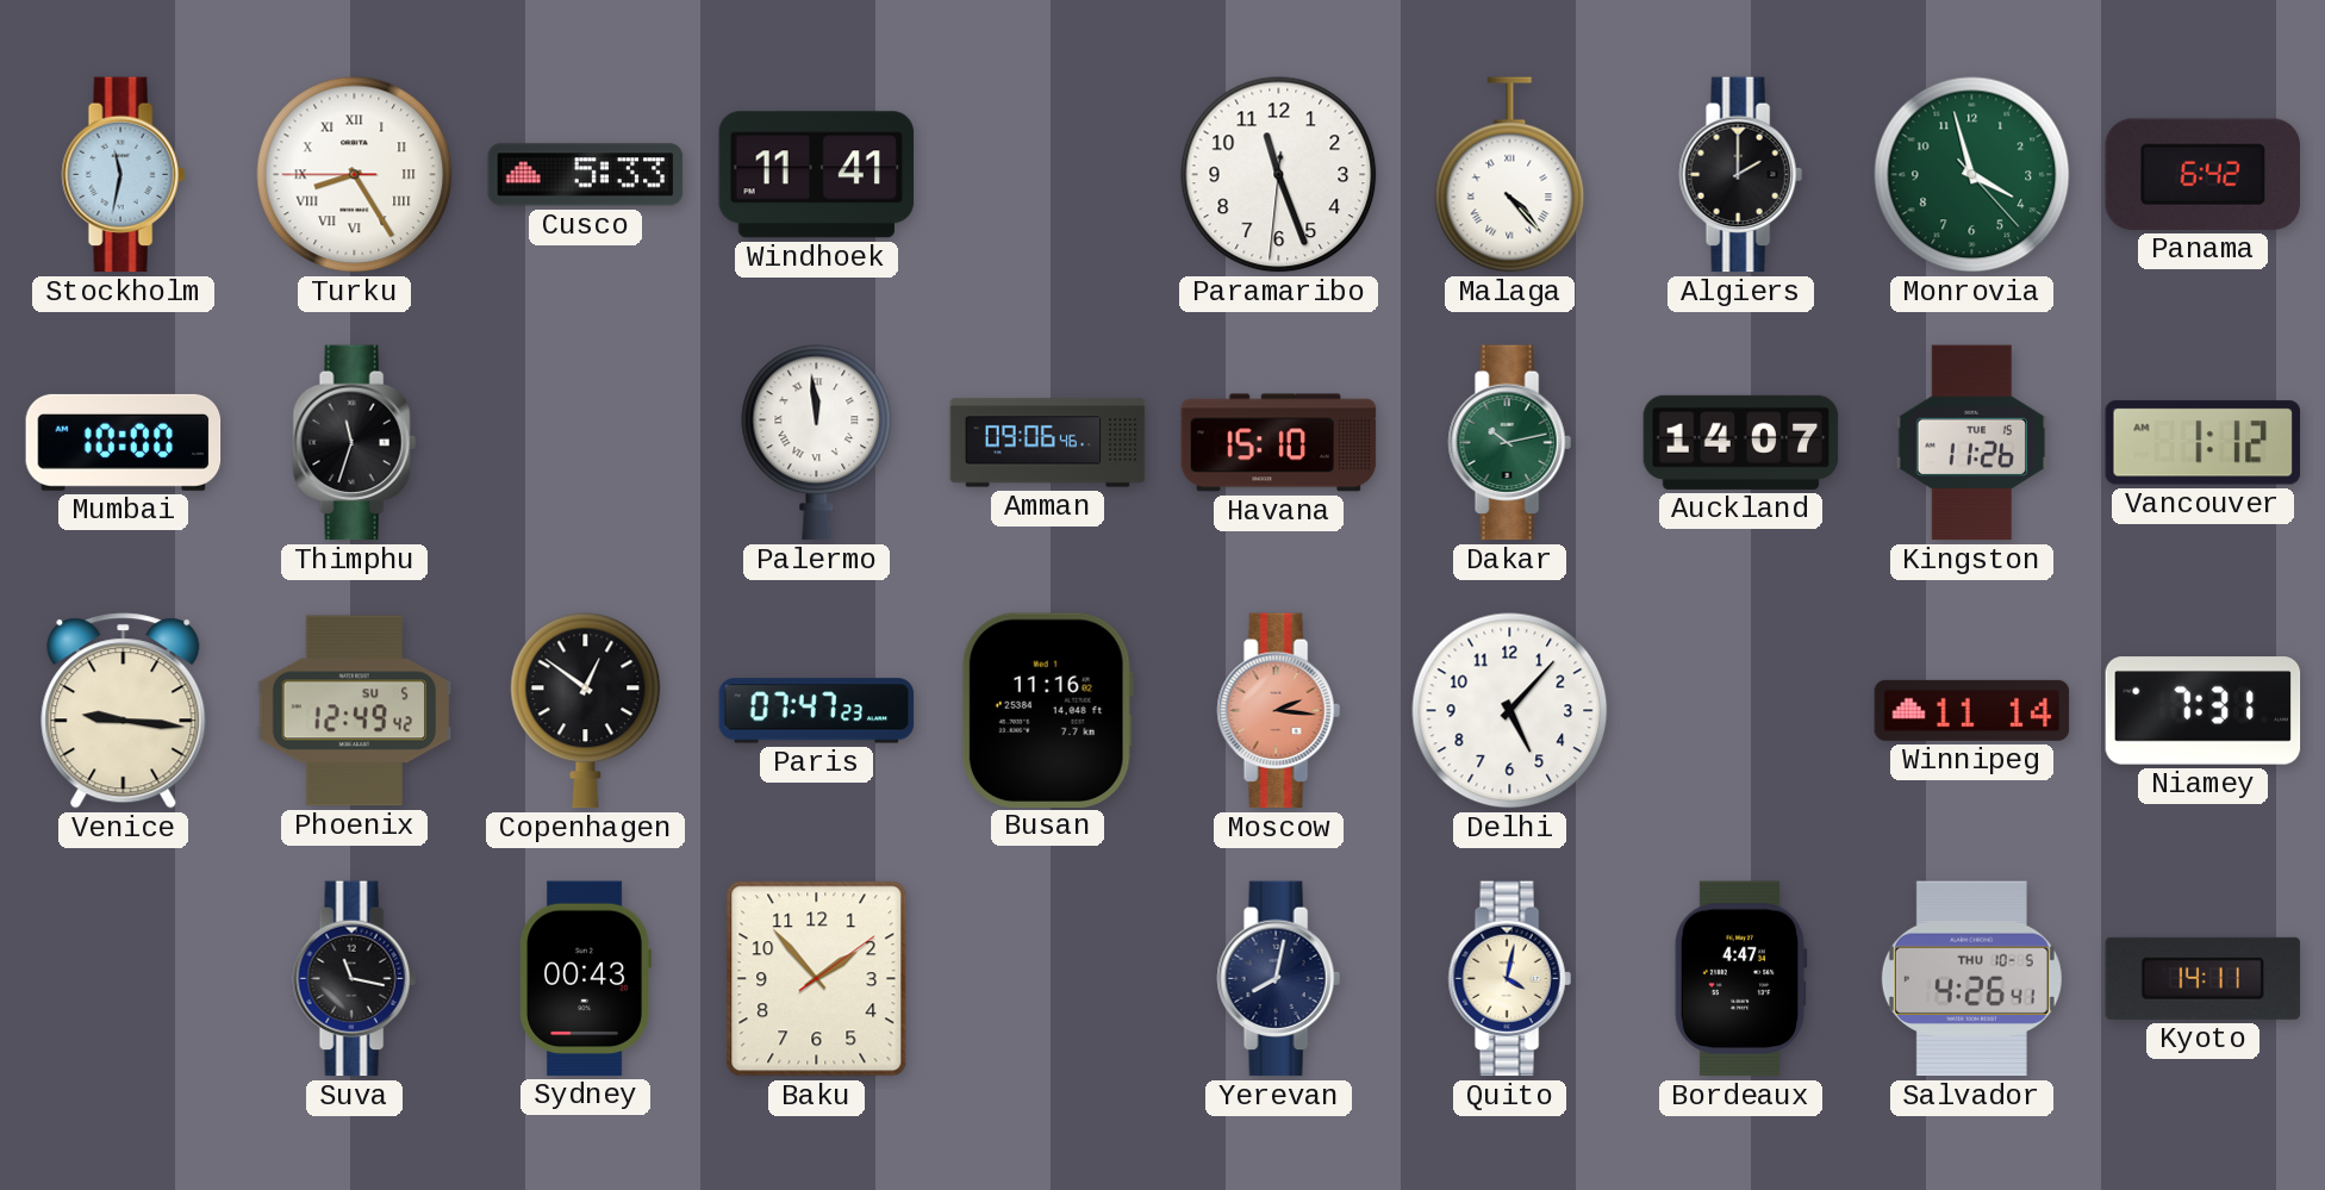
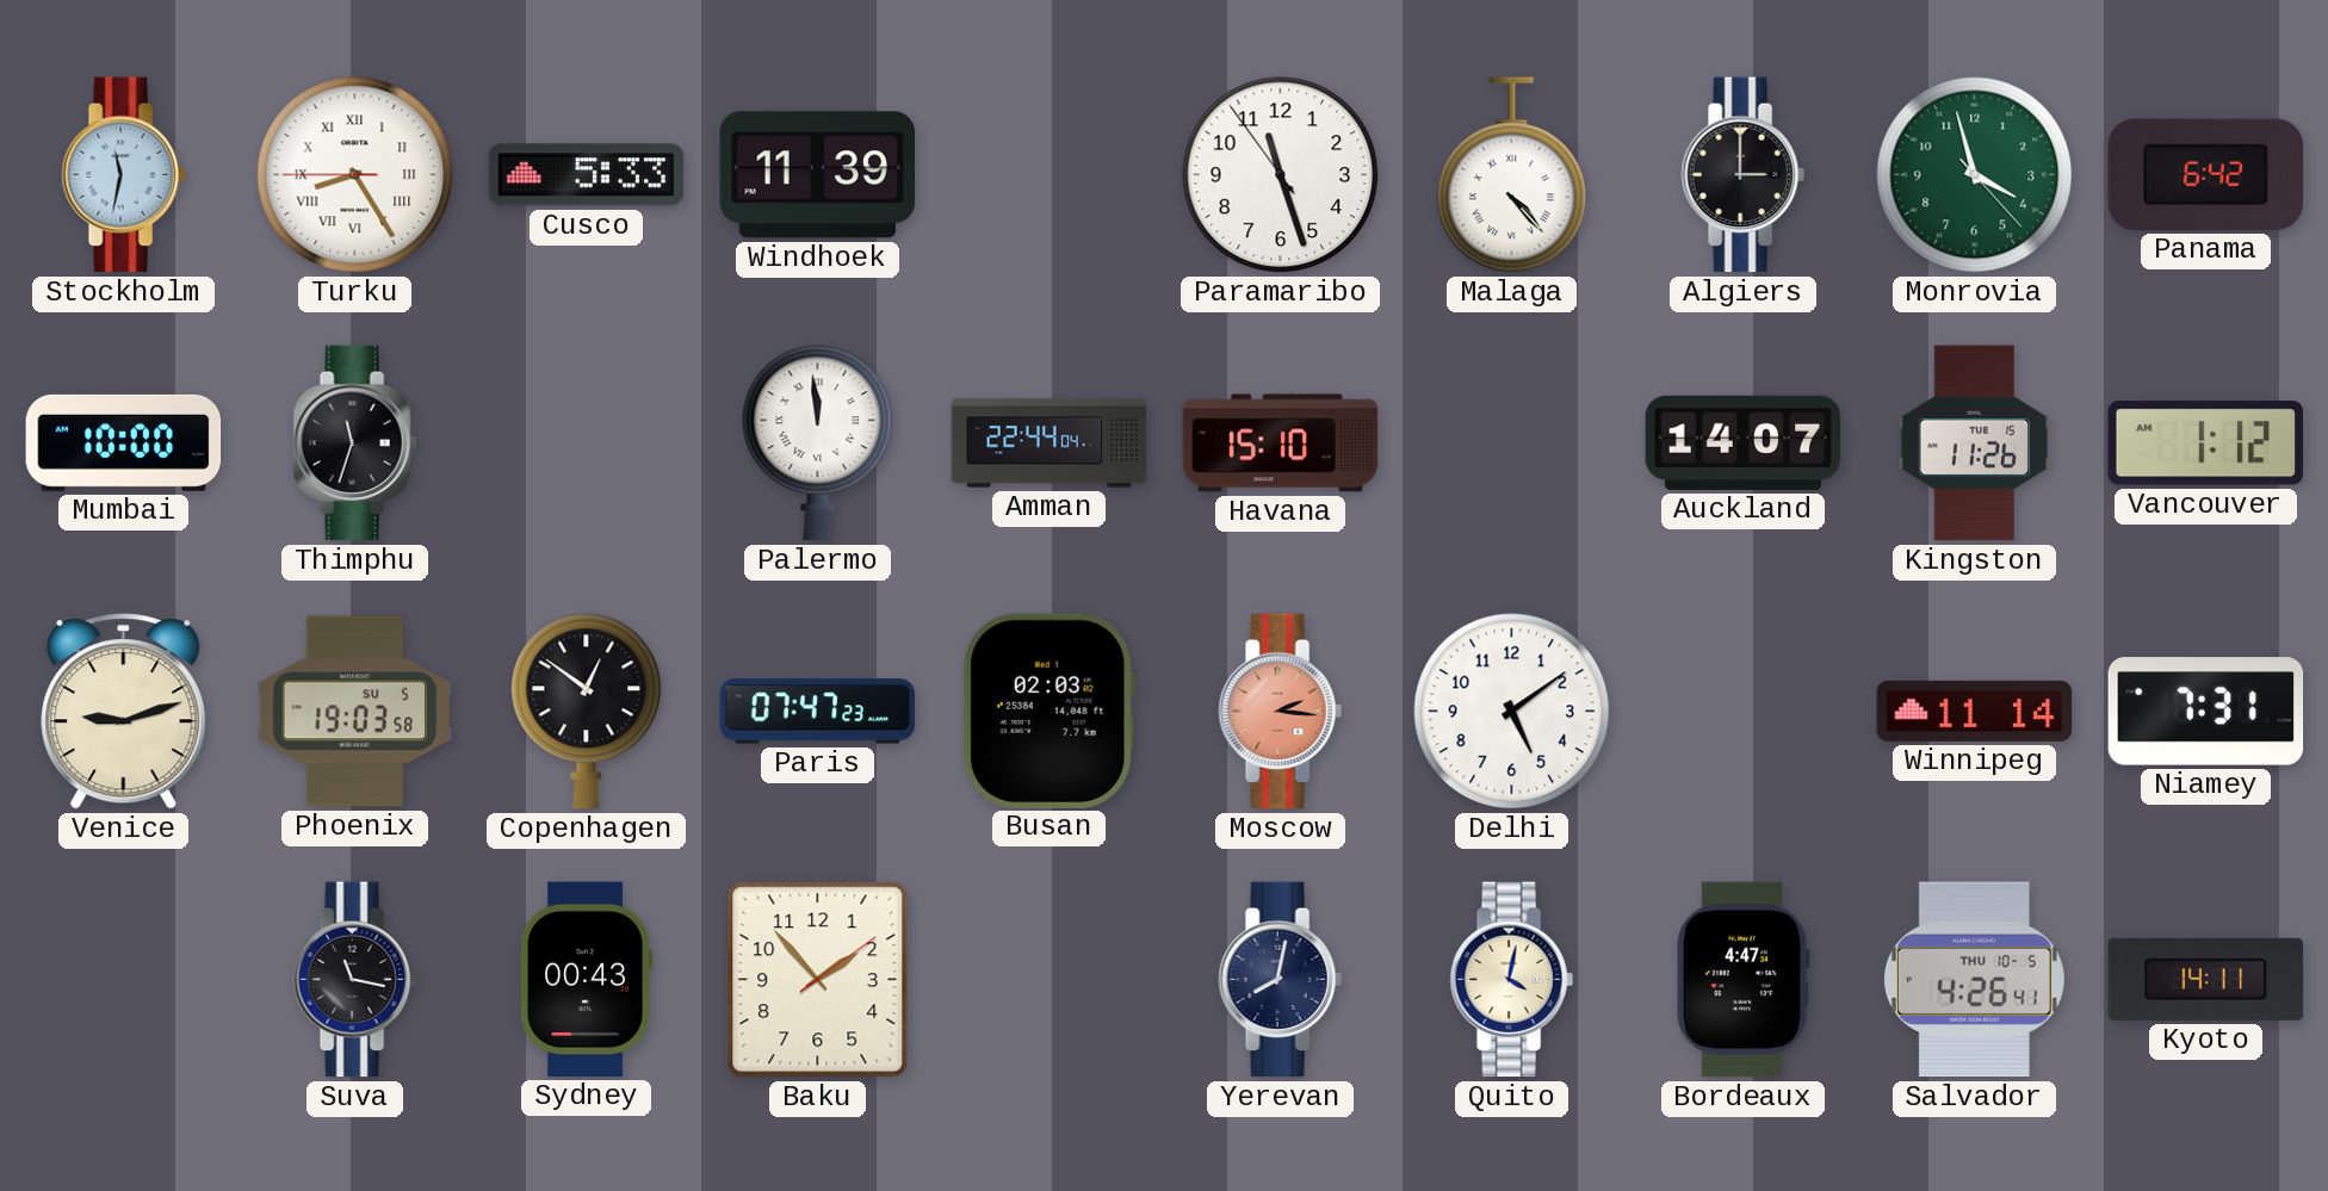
Windhoek: 11:41 -> 11:39
Paramaribo: 11:26:31 -> 11:26:54
Algiers: 2:00 -> 3:00
Amman: 09:06 -> 22:44
Dakar: 10:13 -> none
Venice: 9:16 -> 9:12
Phoenix: 12:49 -> 19:03
Busan: 11:16 -> 02:03
Delhi: 5:07 -> 5:09
